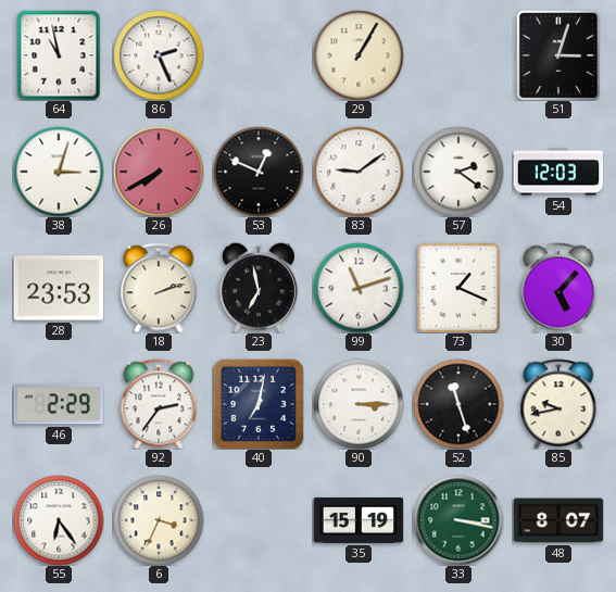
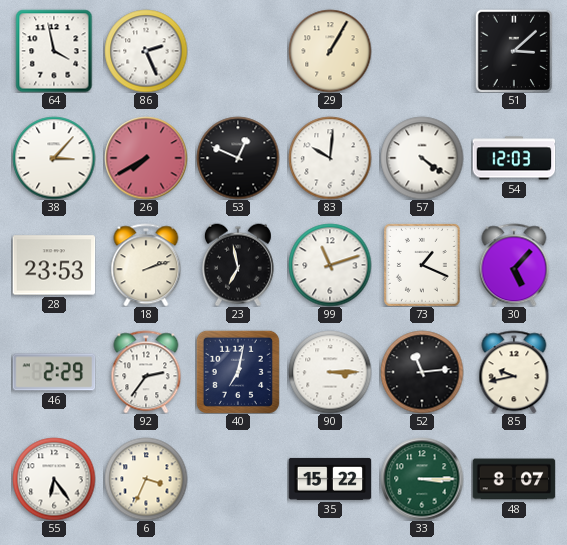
64: 10:58 -> 3:58
51: 3:03 -> 3:08
38: 3:03 -> 3:07
83: 9:09 -> 10:01
57: 2:21 -> 4:21
52: 11:27 -> 11:14
35: 15:19 -> 15:22
33: 3:17 -> 3:15
